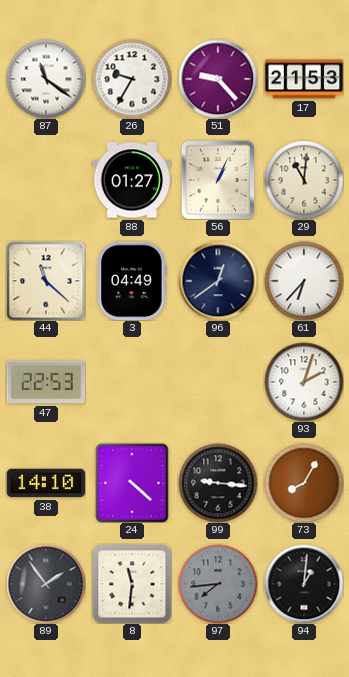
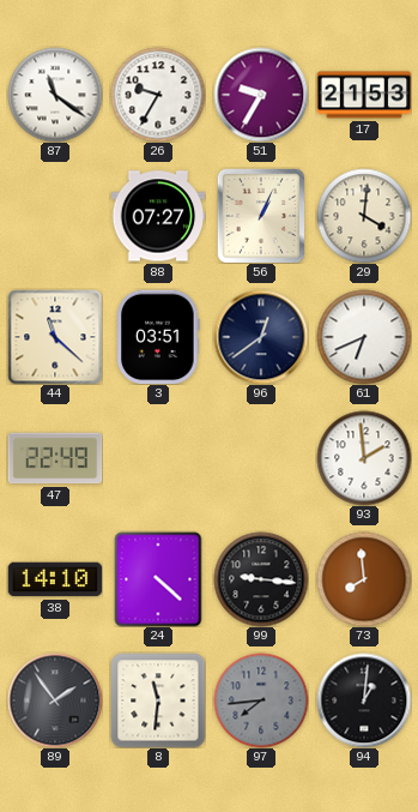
51: 9:23 -> 9:35
88: 01:27 -> 07:27
29: 11:01 -> 4:01
3: 04:49 -> 03:51
61: 6:37 -> 6:41
47: 22:53 -> 22:49
93: 2:03 -> 1:59
73: 8:05 -> 7:59
